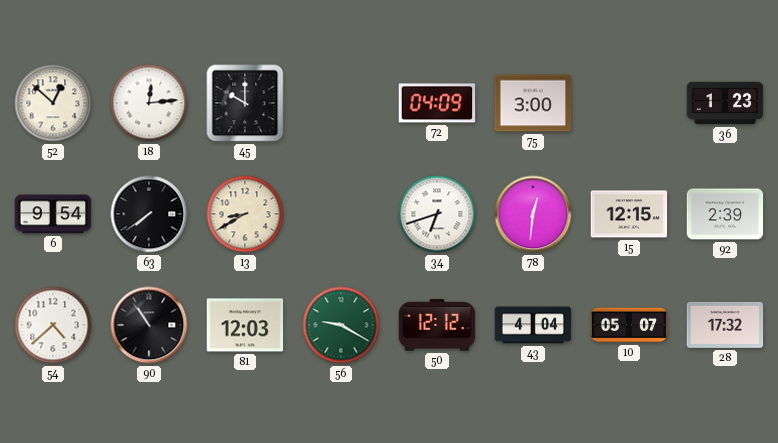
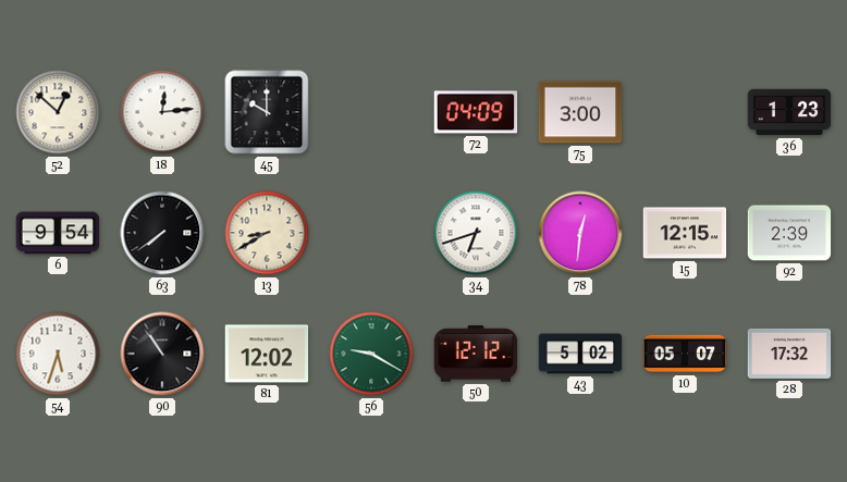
54: 4:38 -> 5:33
81: 12:03 -> 12:02
43: 4:04 -> 5:02
